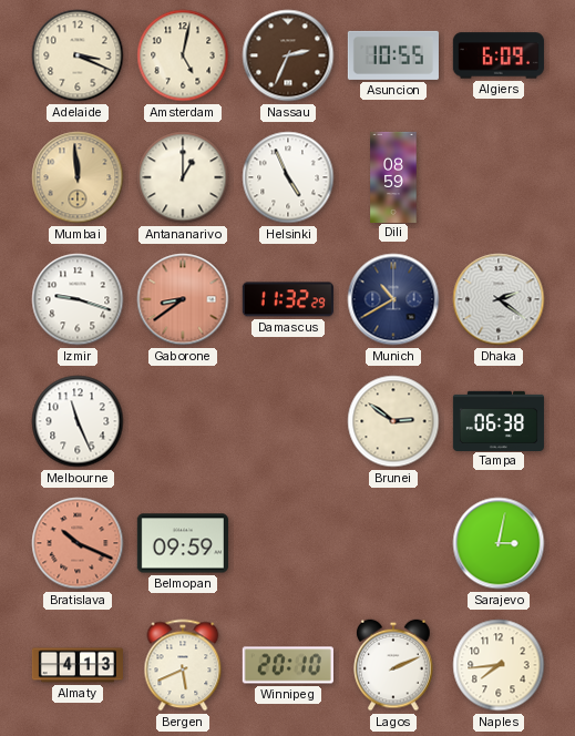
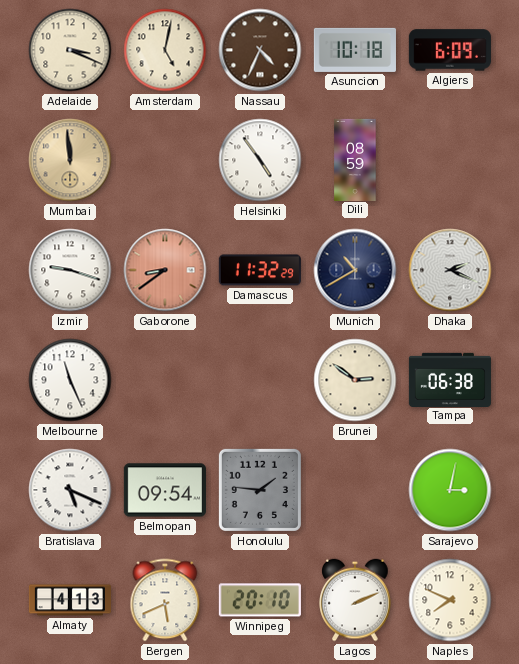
Nassau: 2:34 -> 4:34
Asuncion: 10:55 -> 10:18
Antananarivo: 1:00 -> none
Helsinki: 4:56 -> 4:54
Dhaka: 2:21 -> 2:19
Bratislava: 10:19 -> 5:19
Bratislava dial: salmon -> white
Belmopan: 09:59 -> 09:54
Honolulu: none -> 1:46
Naples: 7:44 -> 7:49
